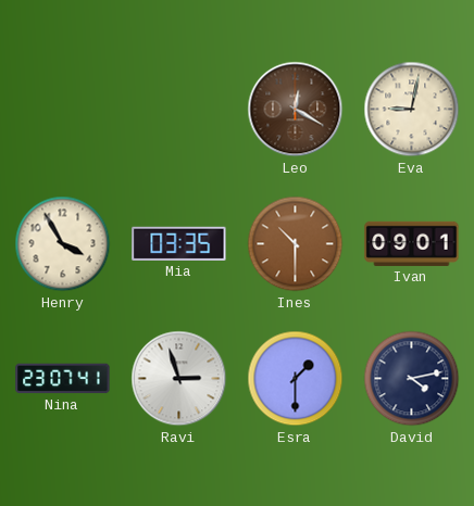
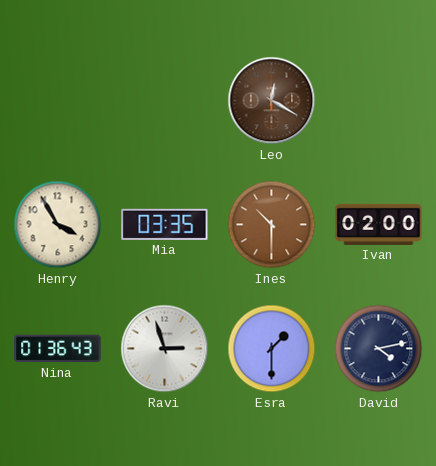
Eva: 9:02 -> none
Ivan: 09:01 -> 02:00
Nina: 23:07 -> 01:36
